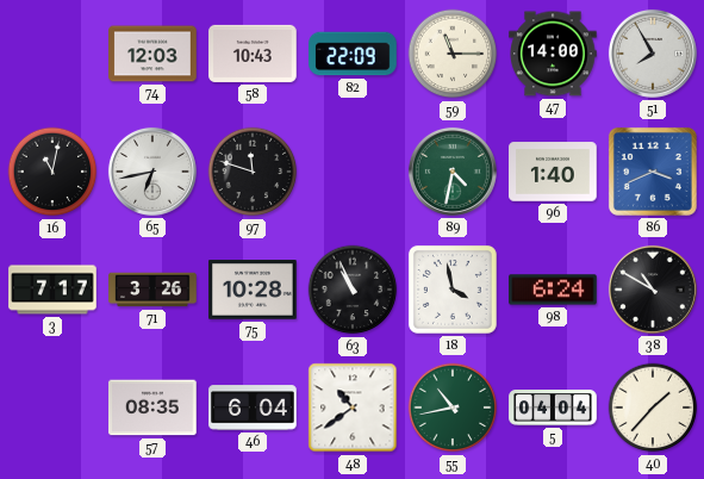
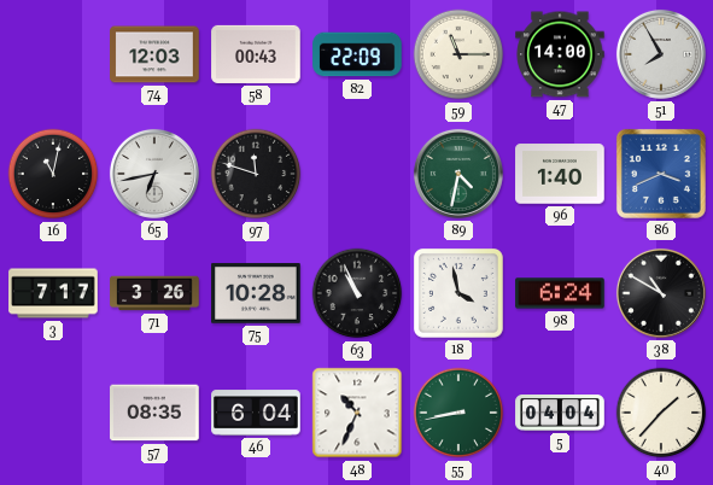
58: 10:43 -> 00:43
48: 10:39 -> 10:34
55: 10:43 -> 8:43
